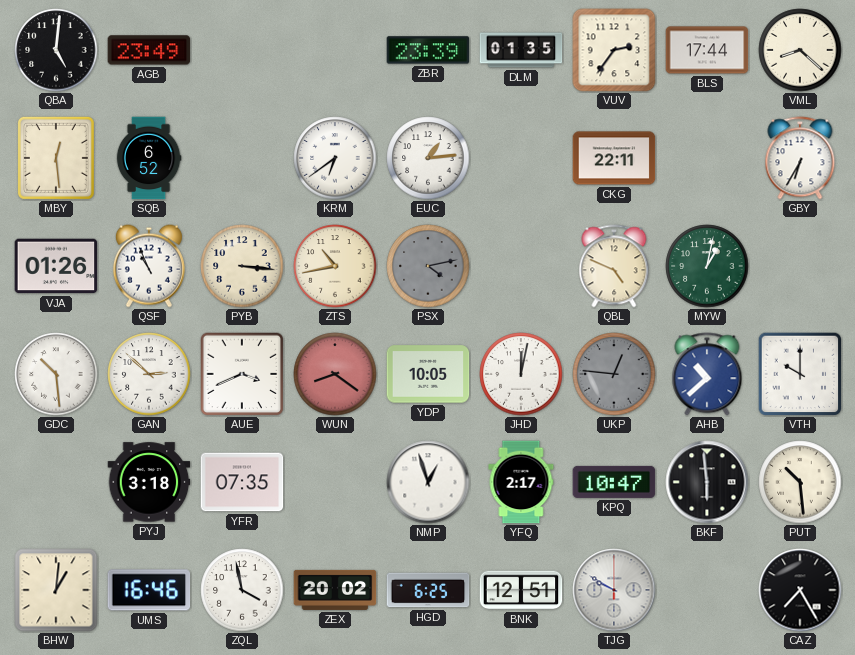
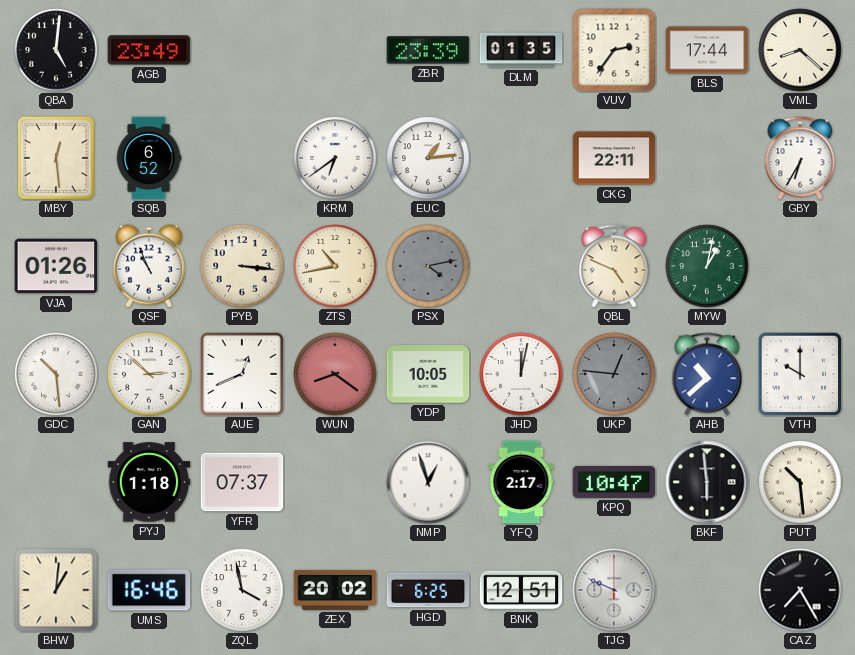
AUE: 3:41 -> 12:41
PYJ: 3:18 -> 1:18
YFR: 07:35 -> 07:37
TJG: 9:50 -> 9:49
